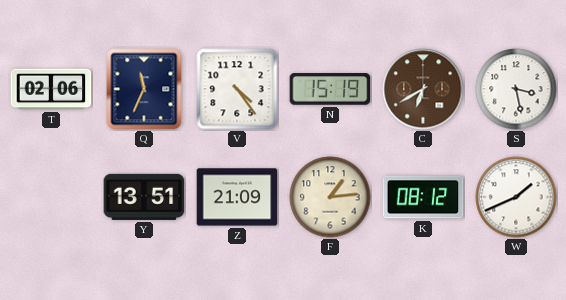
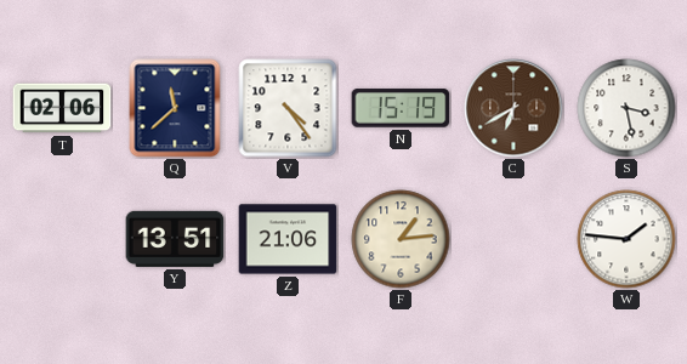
Q: 11:34 -> 11:38
Z: 21:09 -> 21:06
K: 08:12 -> none
W: 1:41 -> 1:46
